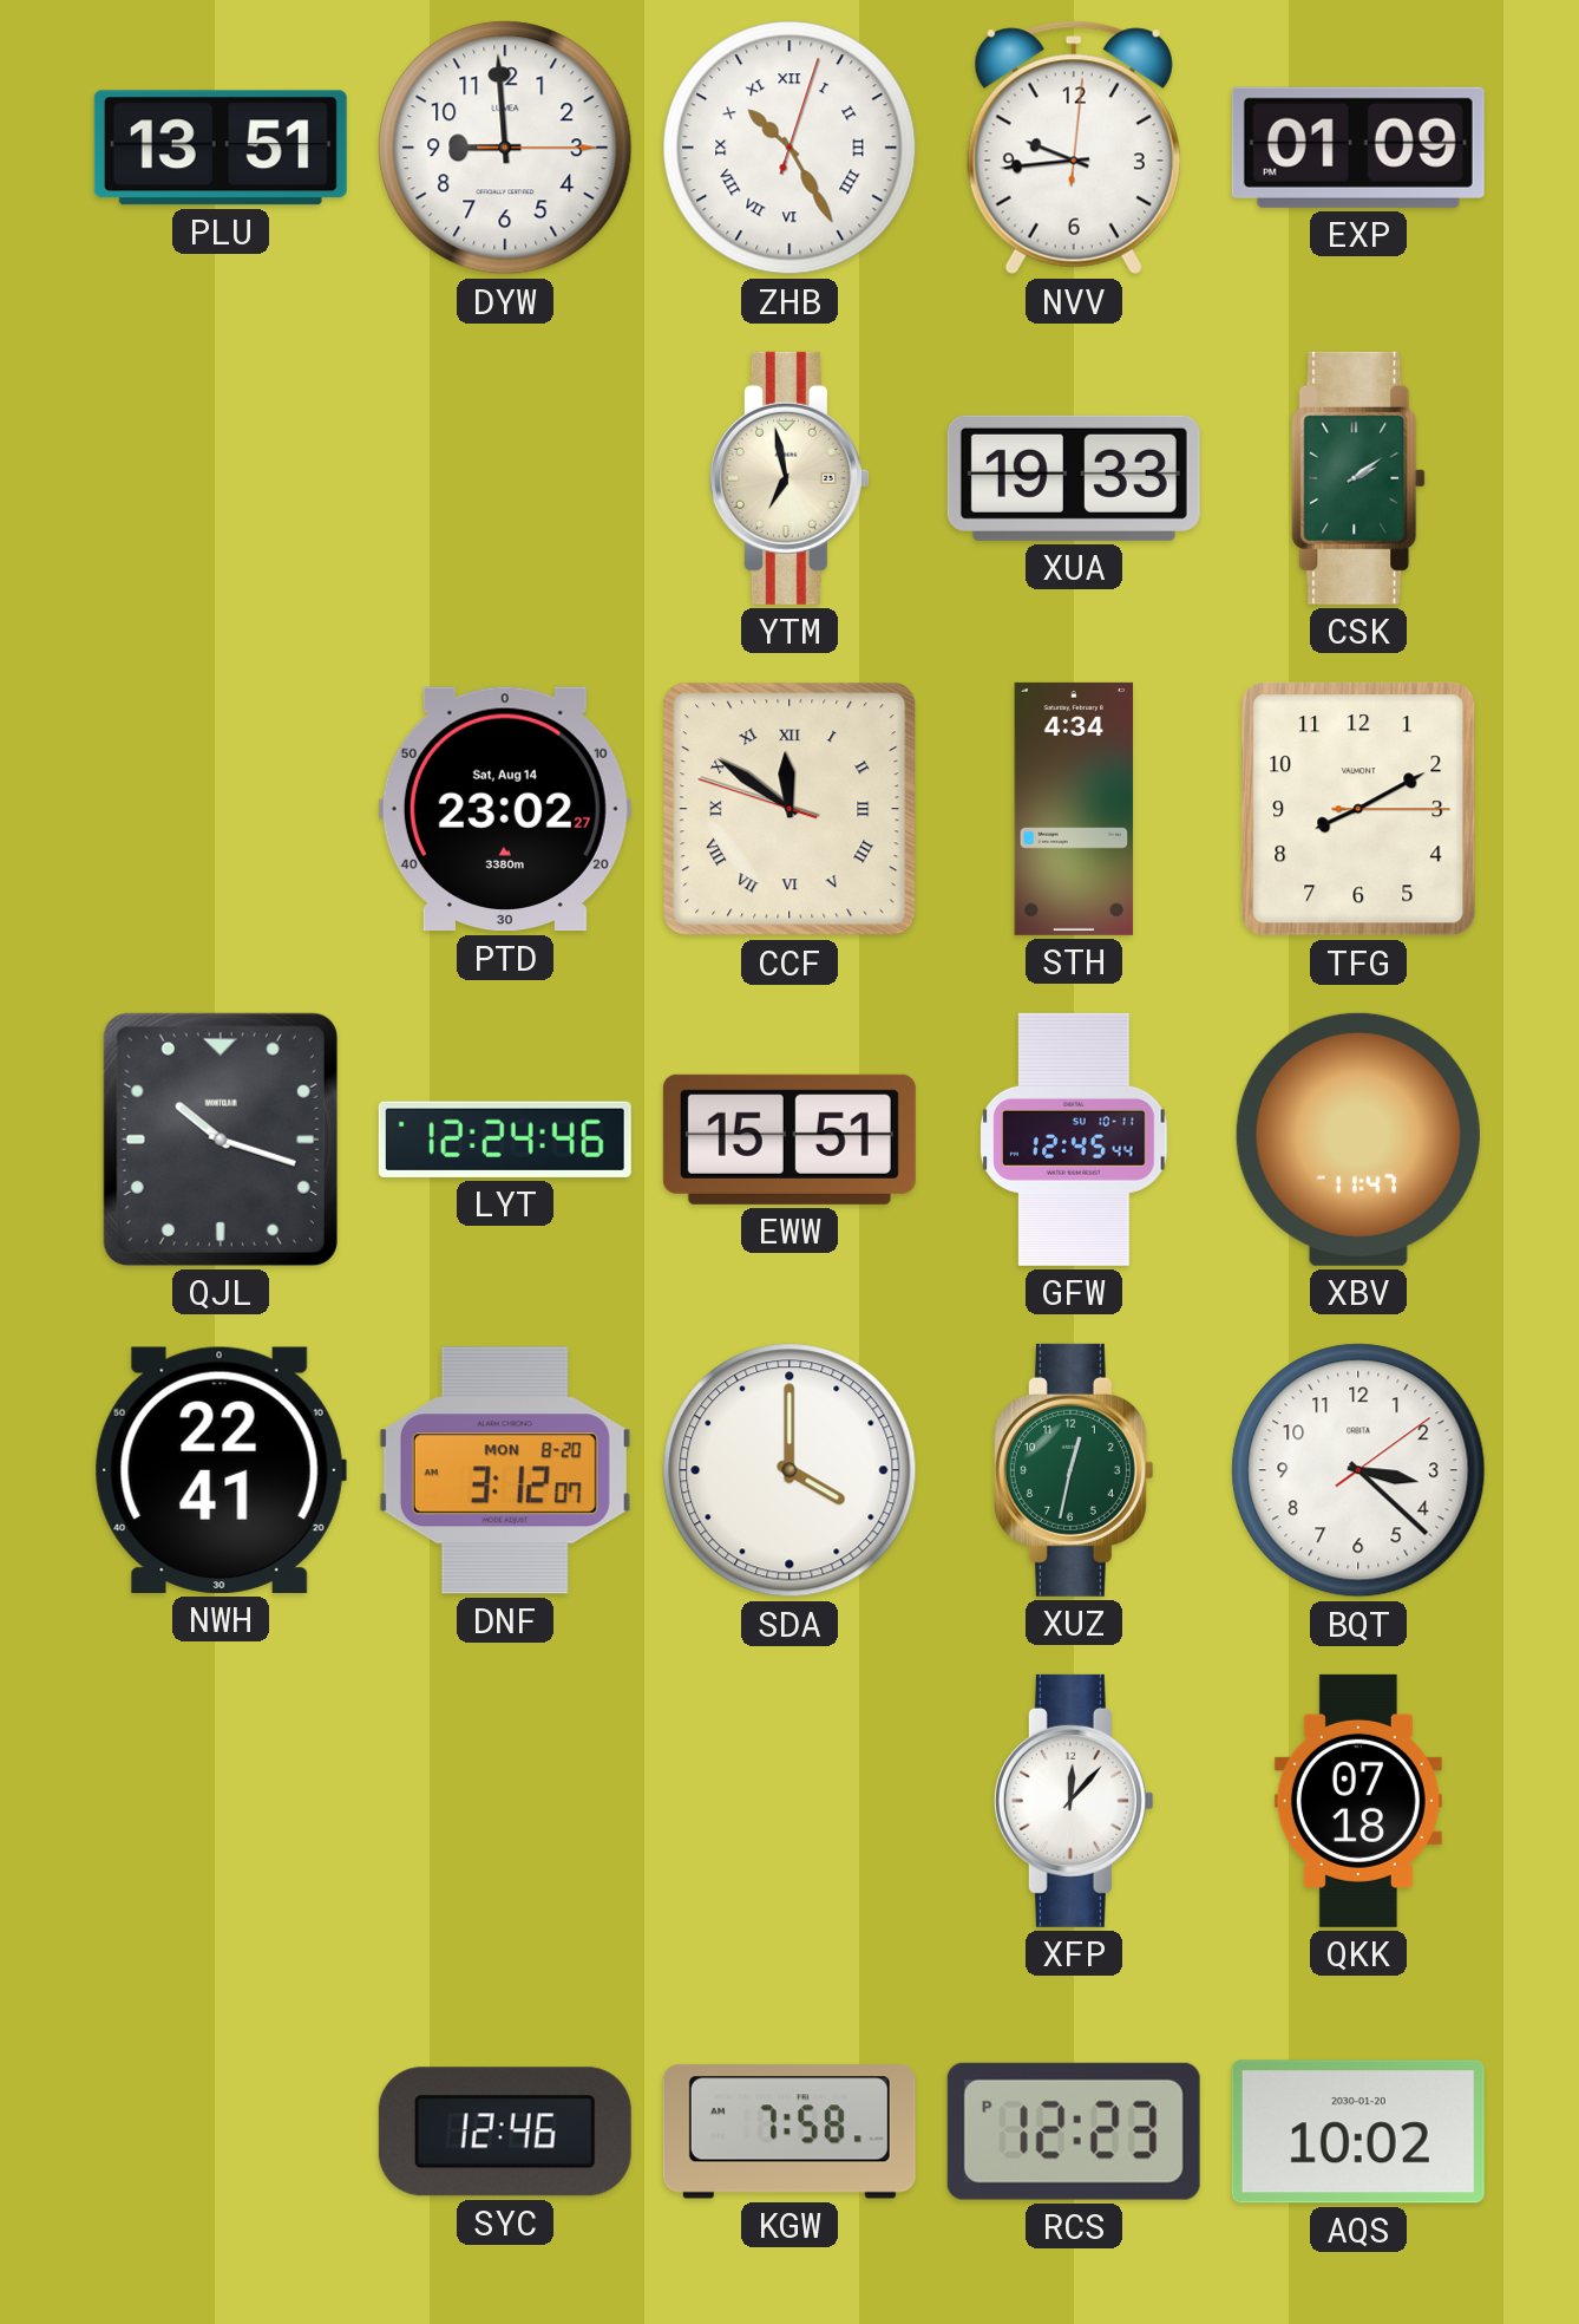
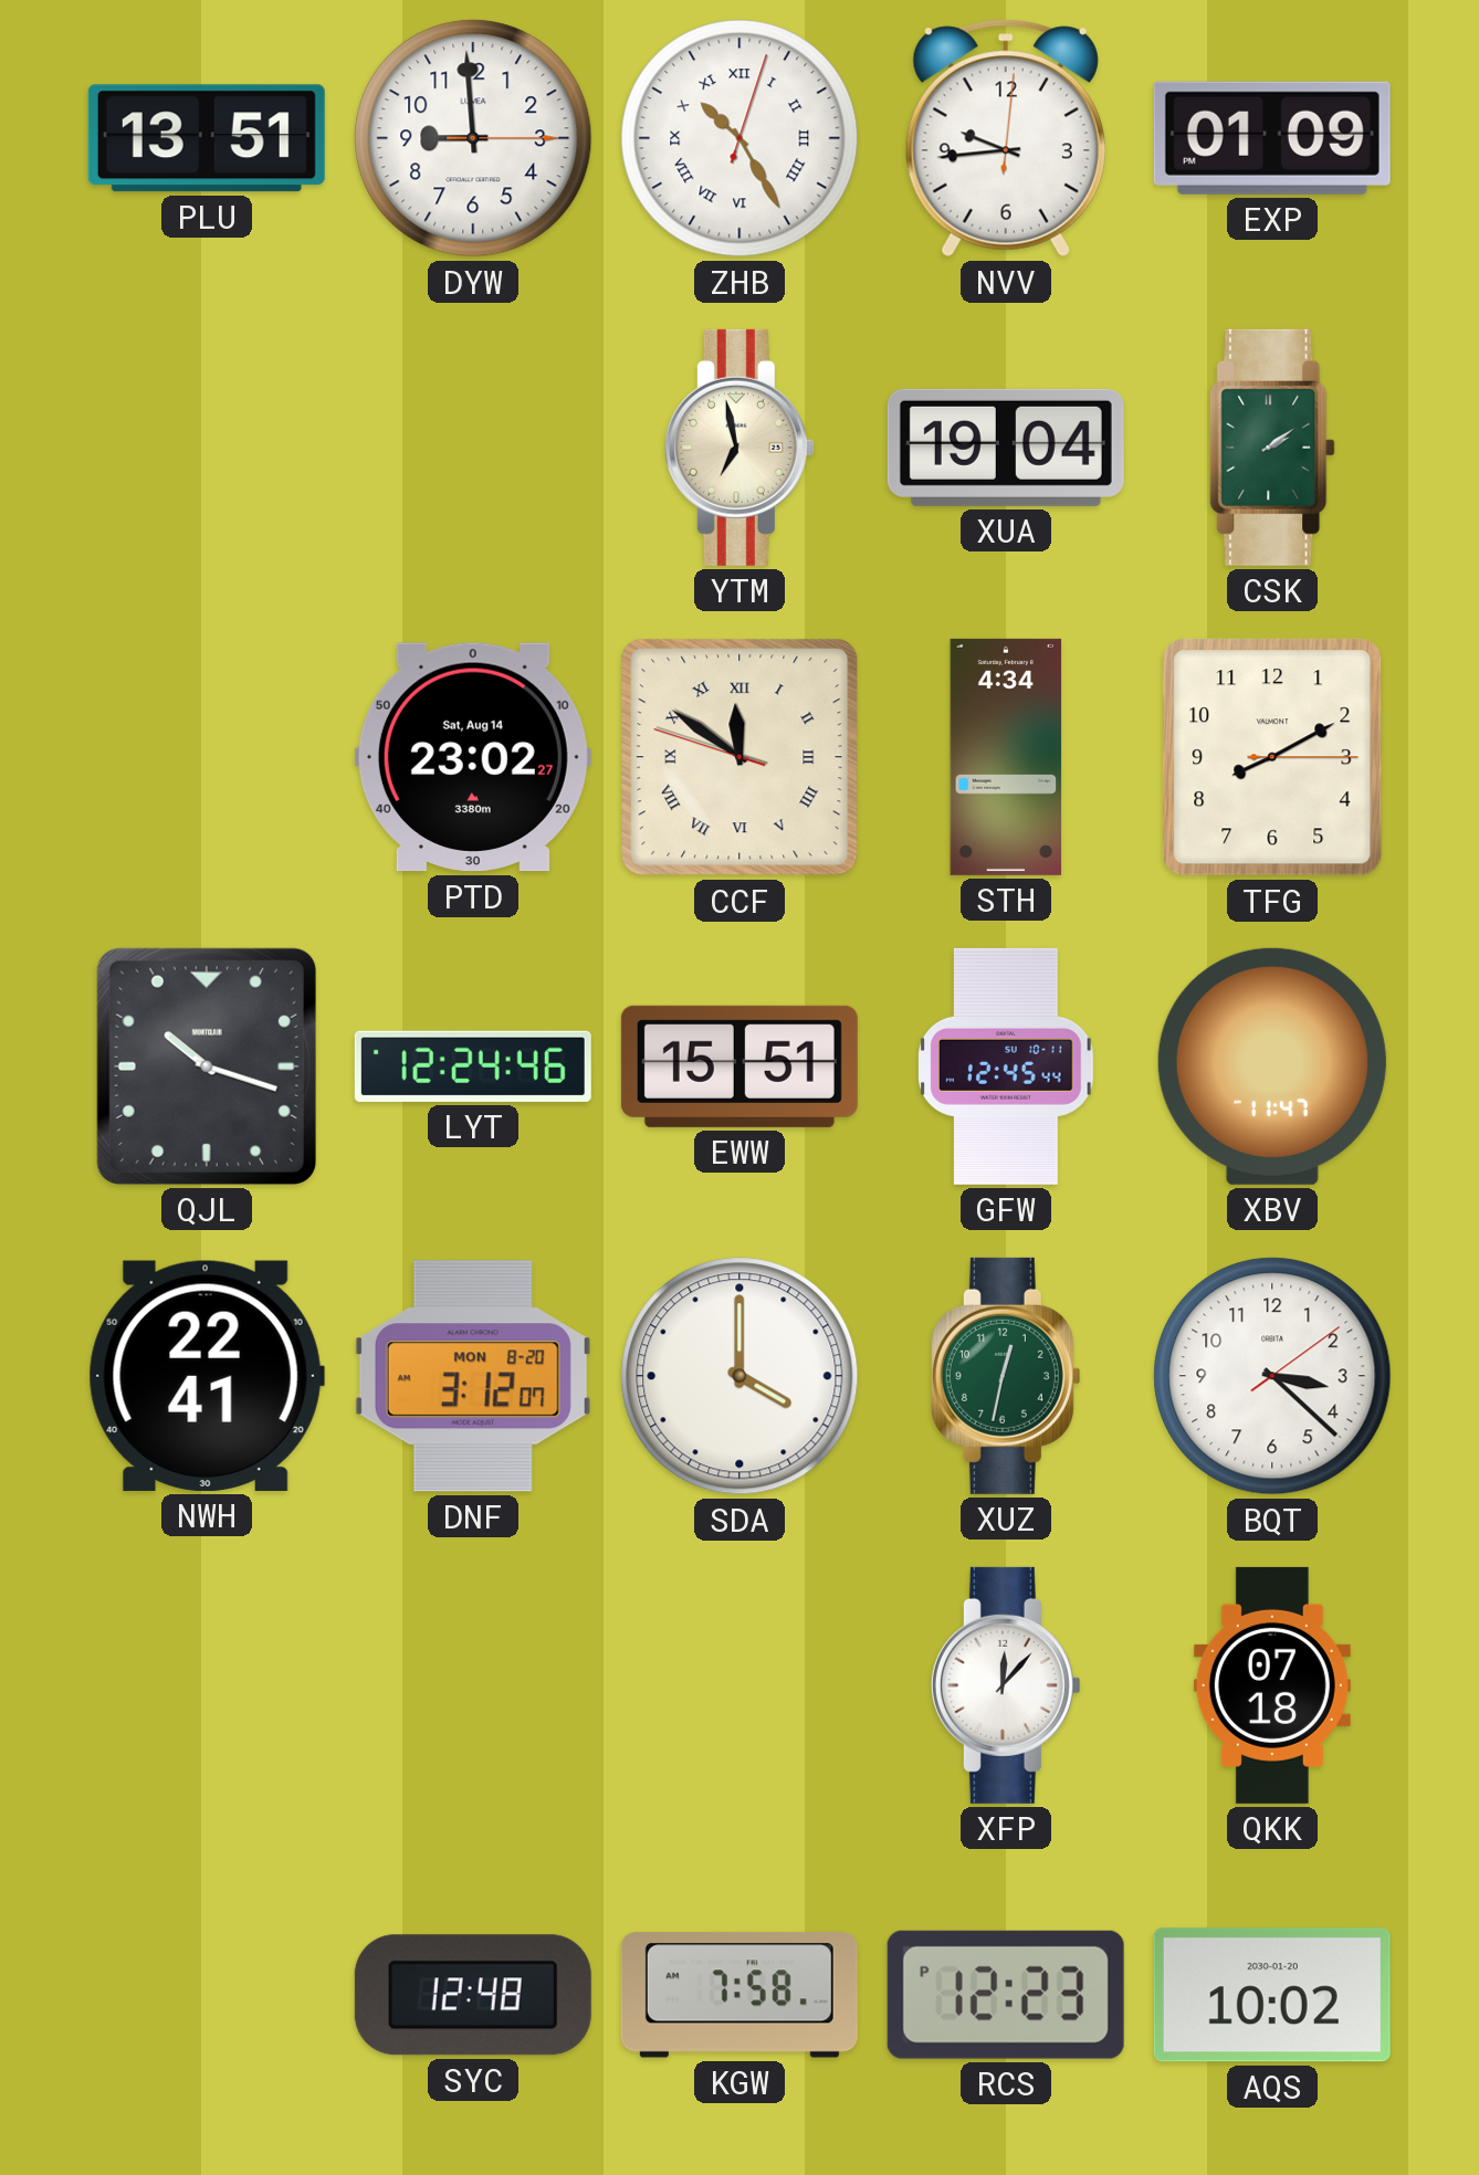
XUA: 19:33 -> 19:04
SYC: 12:46 -> 12:48
